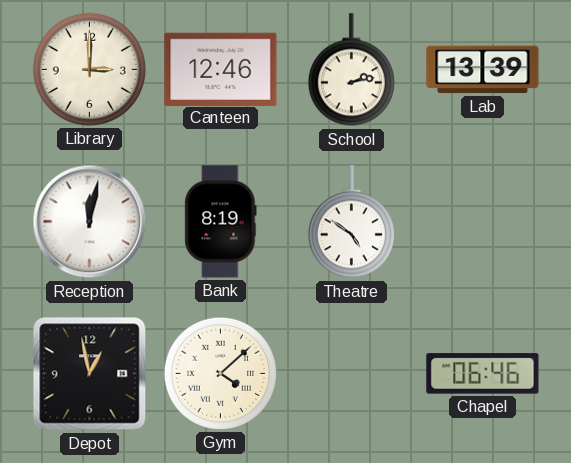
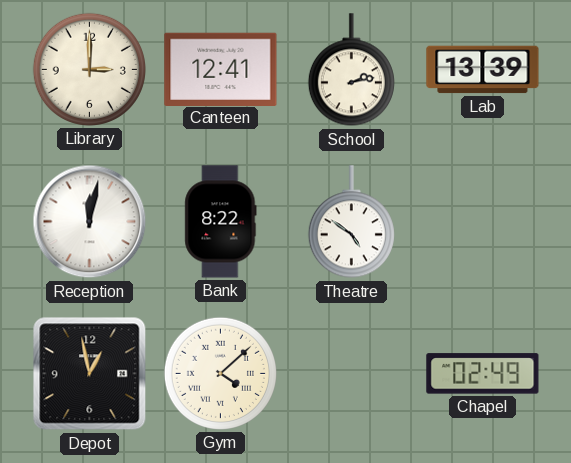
Canteen: 12:46 -> 12:41
Bank: 8:19 -> 8:22
Chapel: 06:46 -> 02:49
